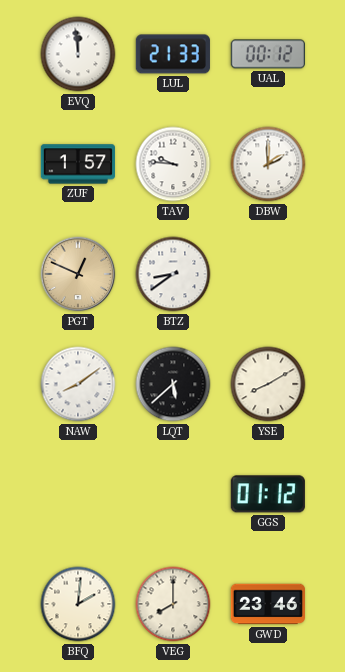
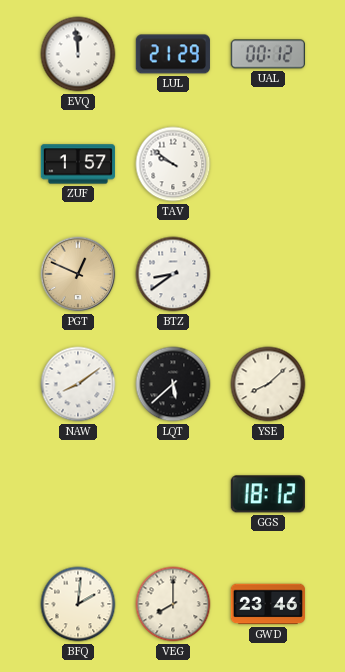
LUL: 21:33 -> 21:29
TAV: 9:46 -> 9:51
DBW: 2:00 -> none
YSE: 8:10 -> 8:08
GGS: 01:12 -> 18:12
